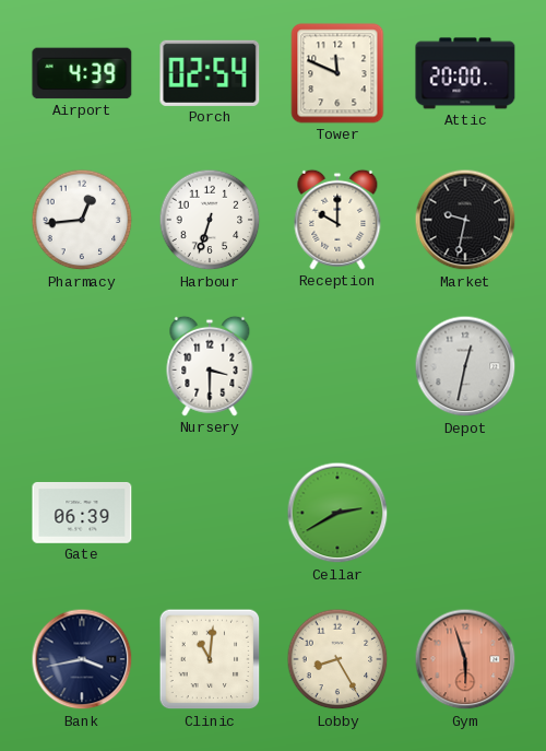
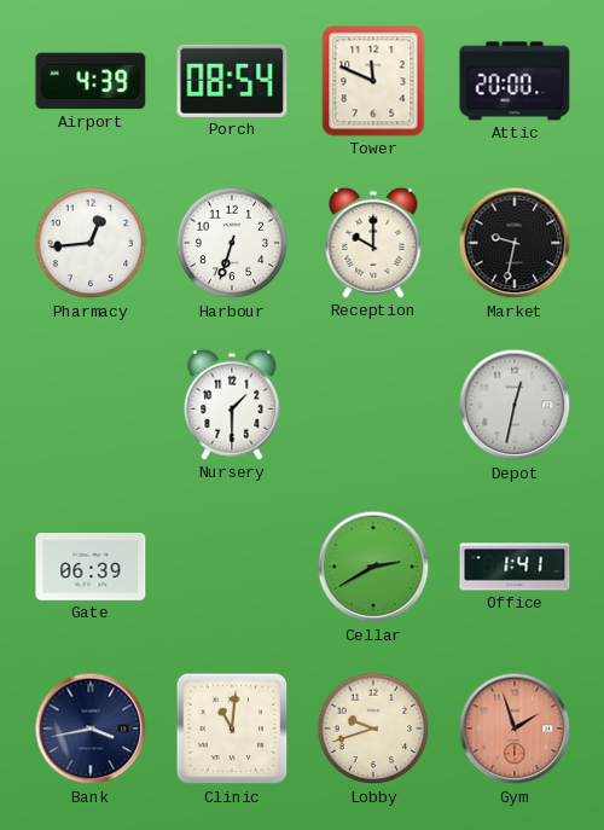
Porch: 02:54 -> 08:54
Nursery: 3:30 -> 1:30
Office: none -> 1:41
Lobby: 8:25 -> 9:42
Gym: 5:57 -> 1:57
